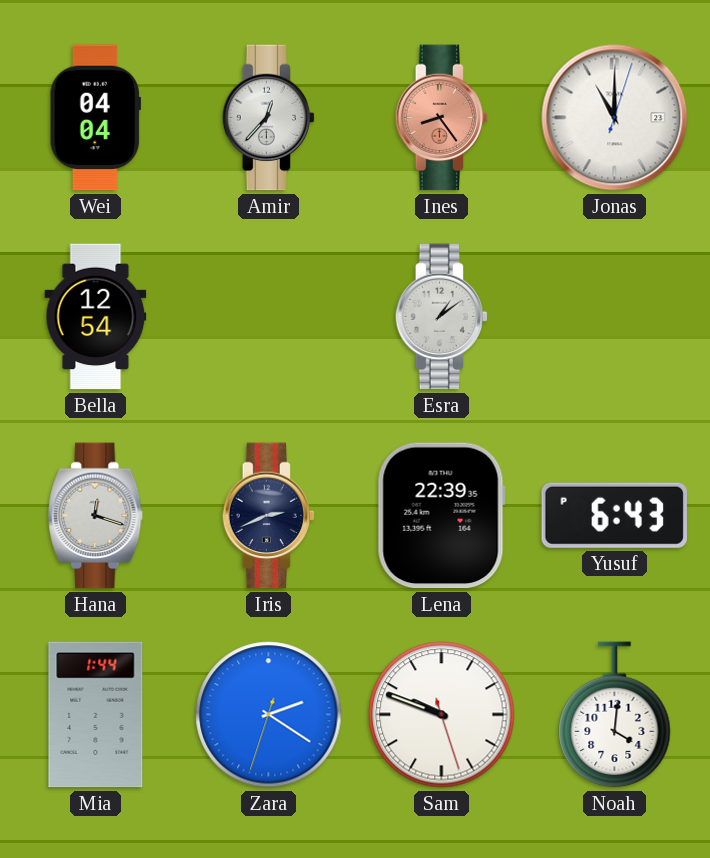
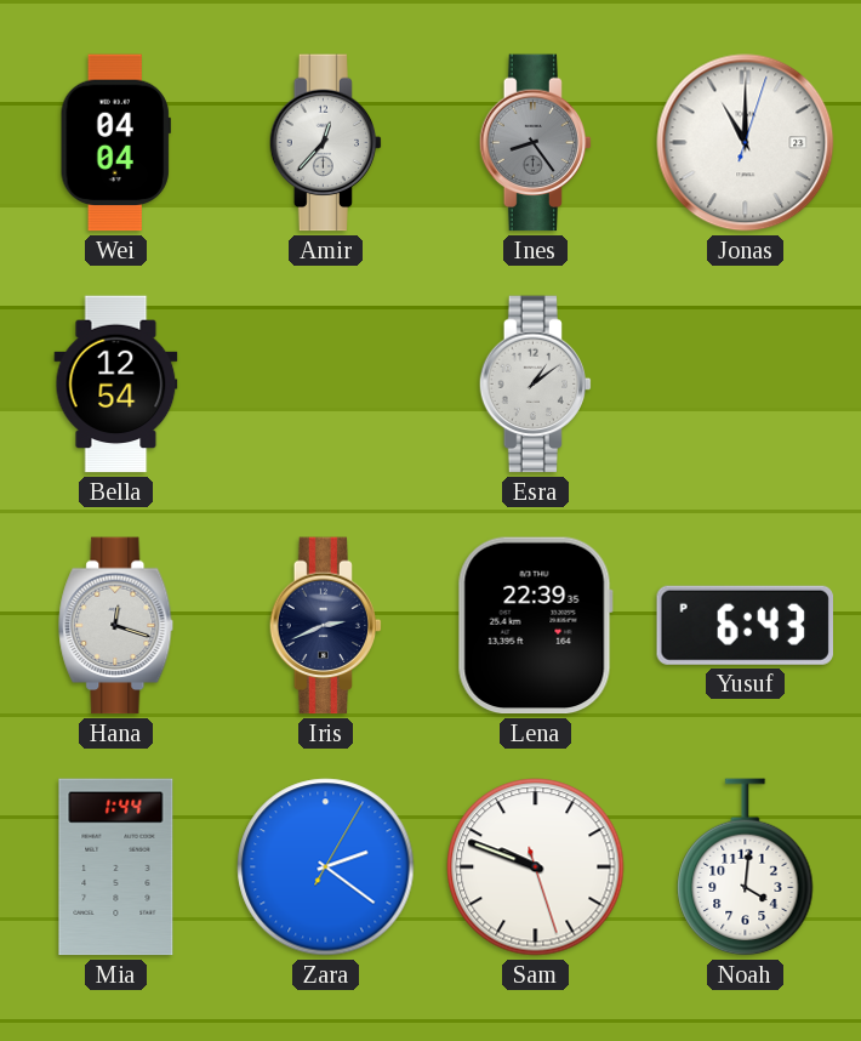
Ines dial: salmon -> grey
Zara: 2:20 -> 2:21
